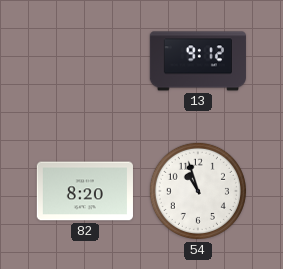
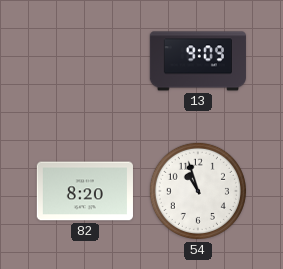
13: 9:12 -> 9:09
